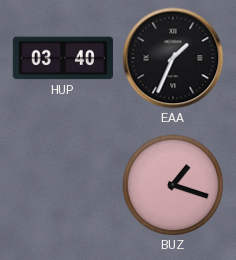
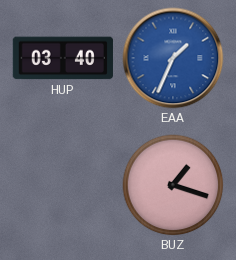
EAA dial: black -> blue
